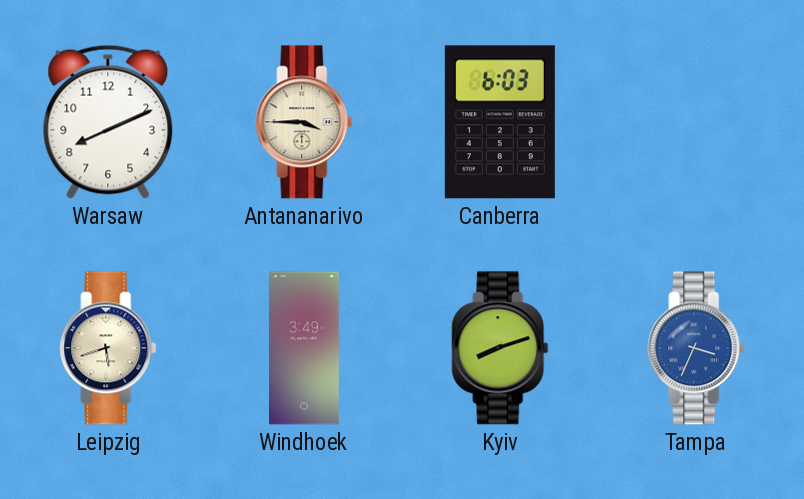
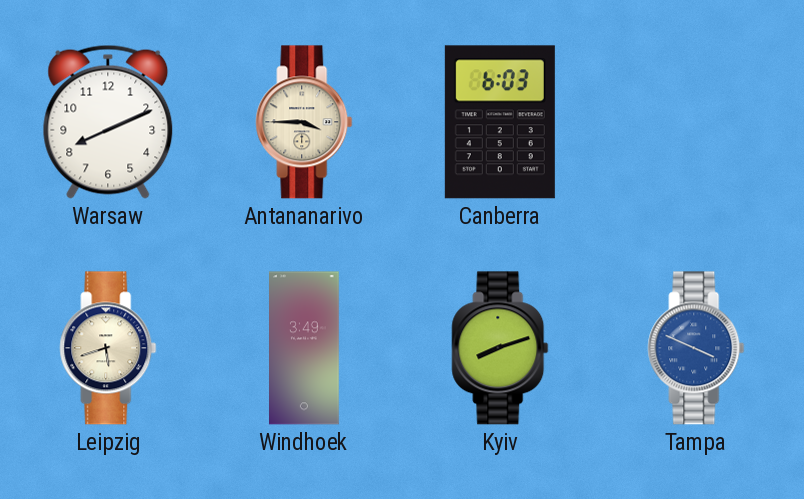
Tampa: 3:34 -> 3:49
